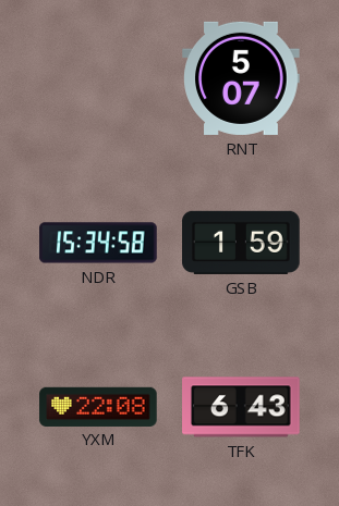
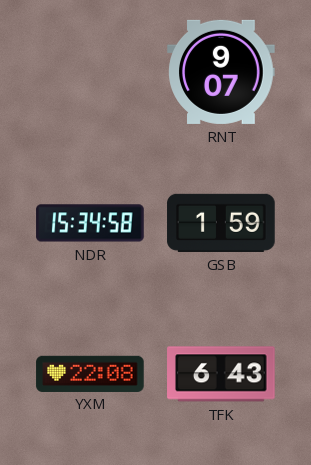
RNT: 5:07 -> 9:07
